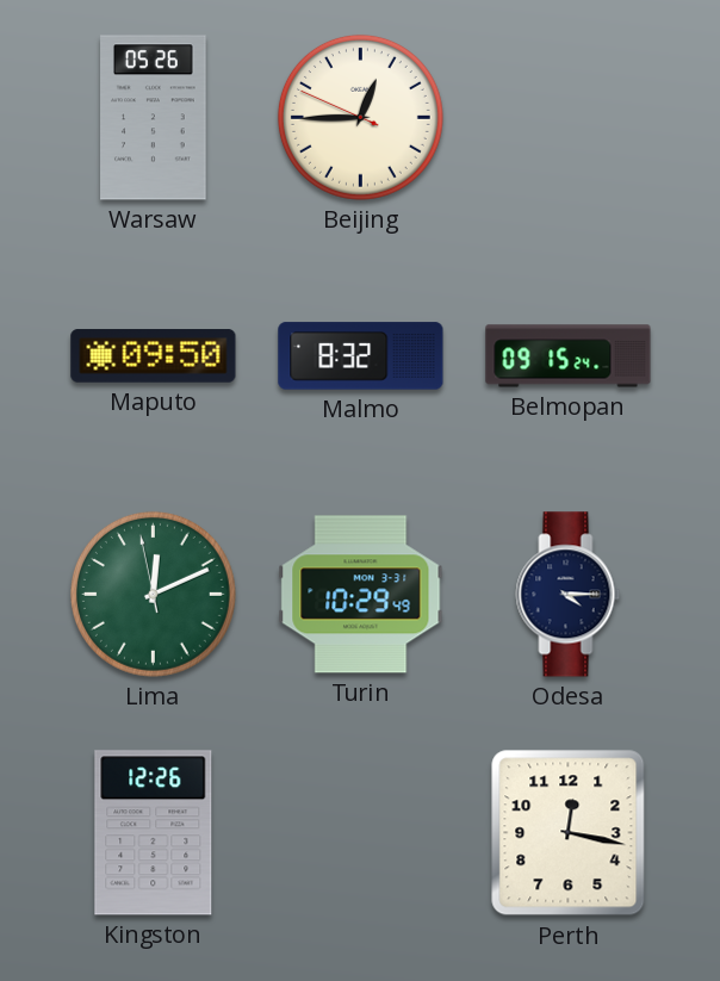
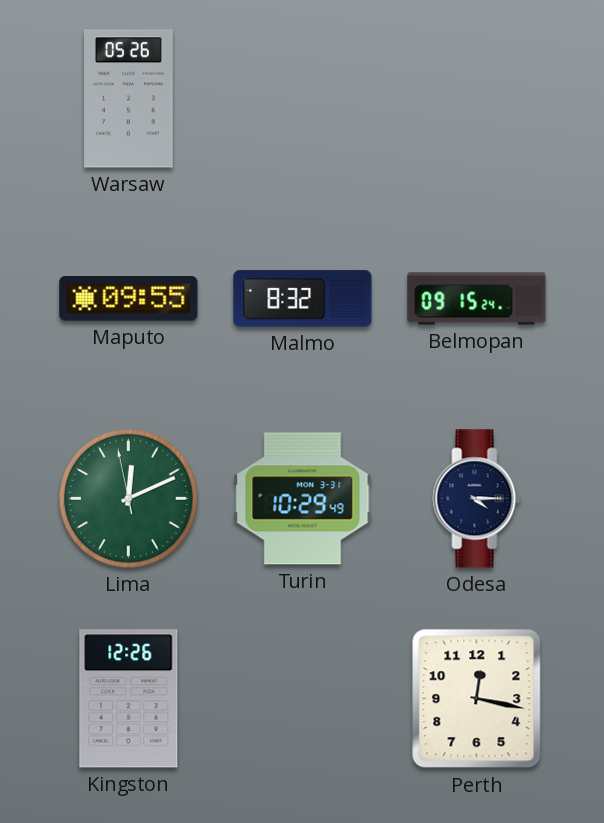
Beijing: 12:44 -> none
Maputo: 09:50 -> 09:55
